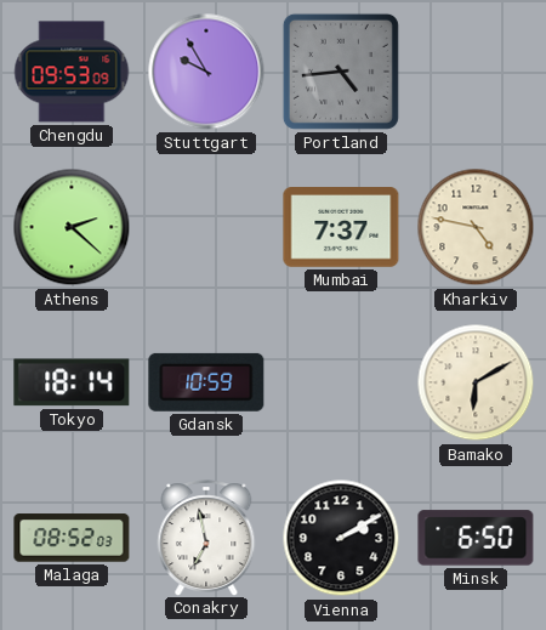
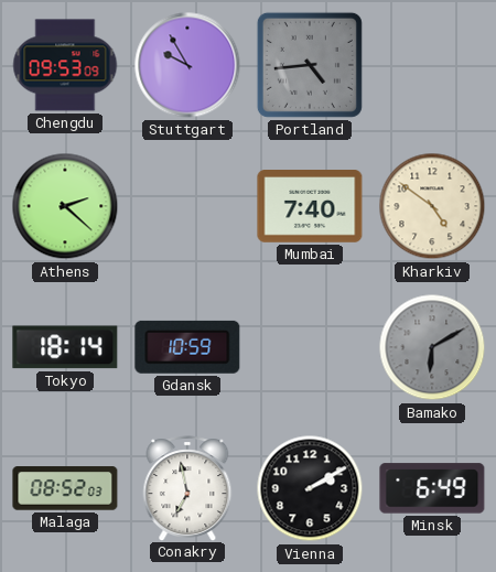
Mumbai: 7:37 -> 7:40
Kharkiv: 4:47 -> 4:51
Bamako dial: cream -> grey
Minsk: 6:50 -> 6:49
